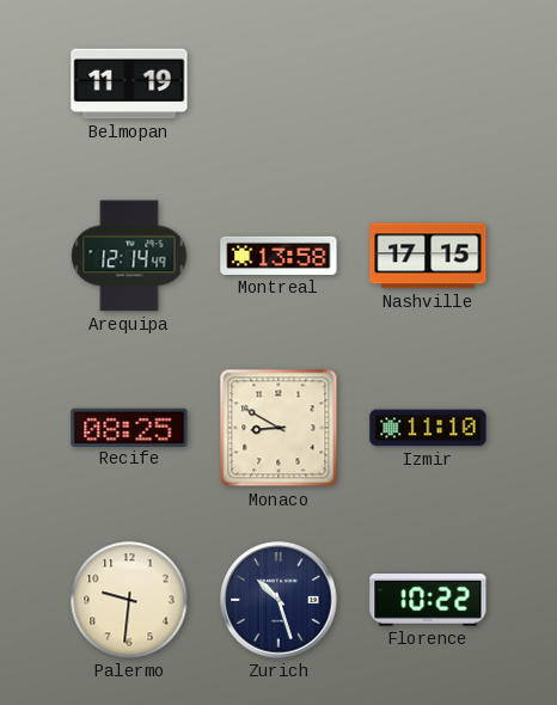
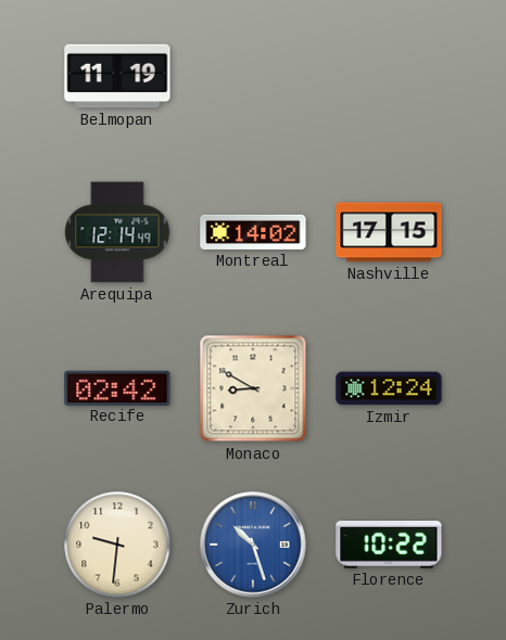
Montreal: 13:58 -> 14:02
Recife: 08:25 -> 02:42
Izmir: 11:10 -> 12:24
Zurich dial: navy -> blue
